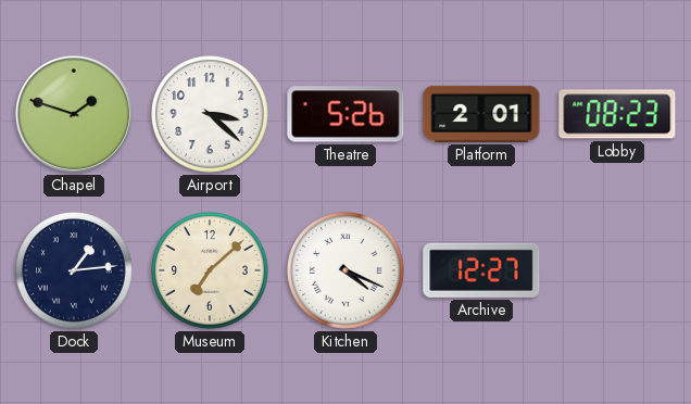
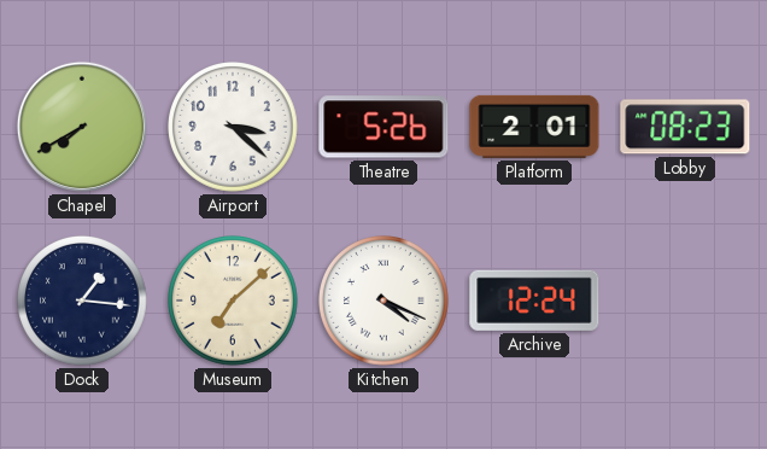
Chapel: 1:48 -> 7:40
Dock: 1:14 -> 1:16
Archive: 12:27 -> 12:24
